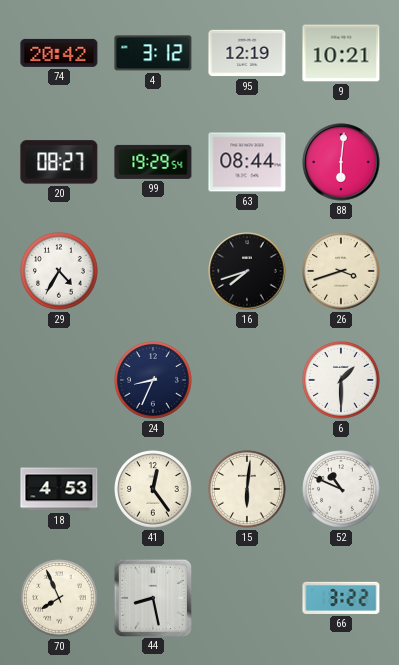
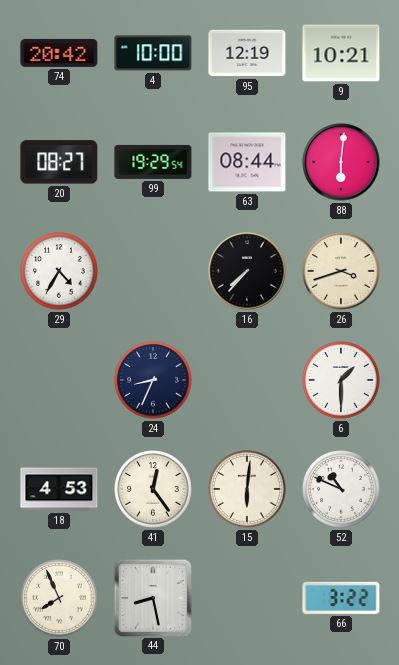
4: 3:12 -> 10:00
16: 7:42 -> 7:37
